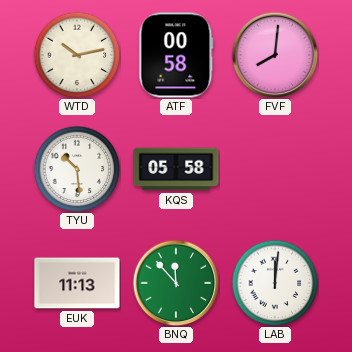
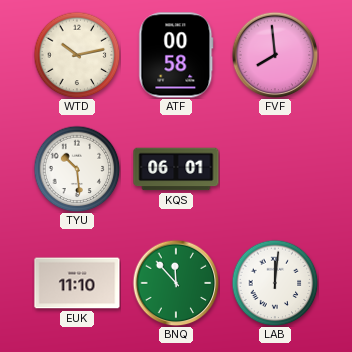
FVF: 8:01 -> 7:59
KQS: 05:58 -> 06:01
EUK: 11:13 -> 11:10
